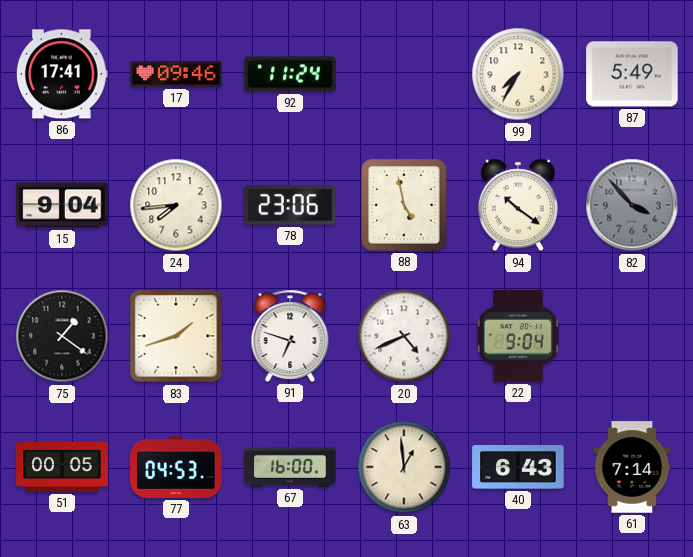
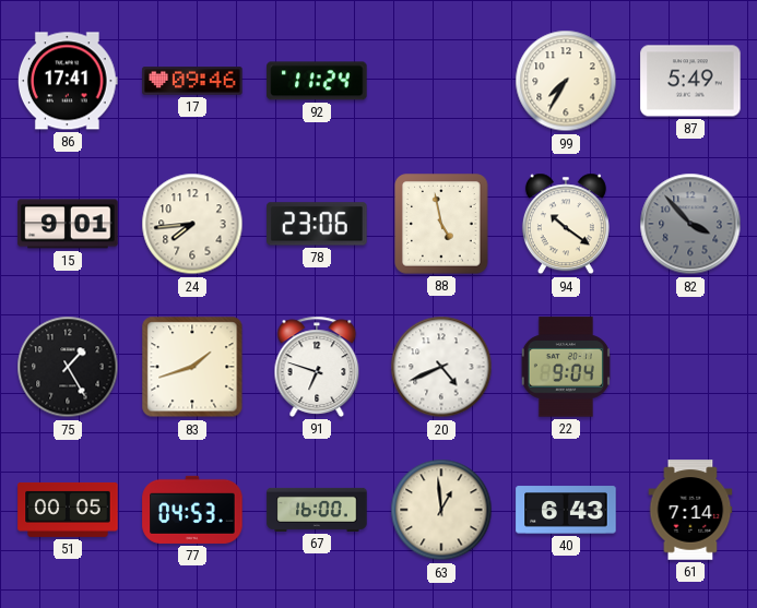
15: 9:04 -> 9:01
75: 1:21 -> 1:25
